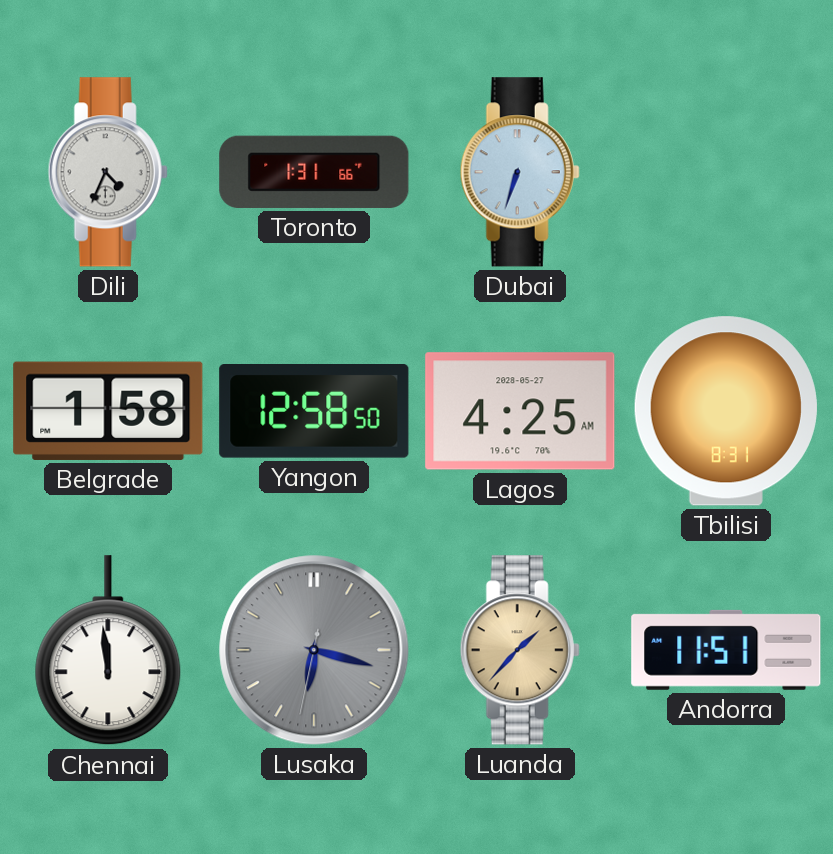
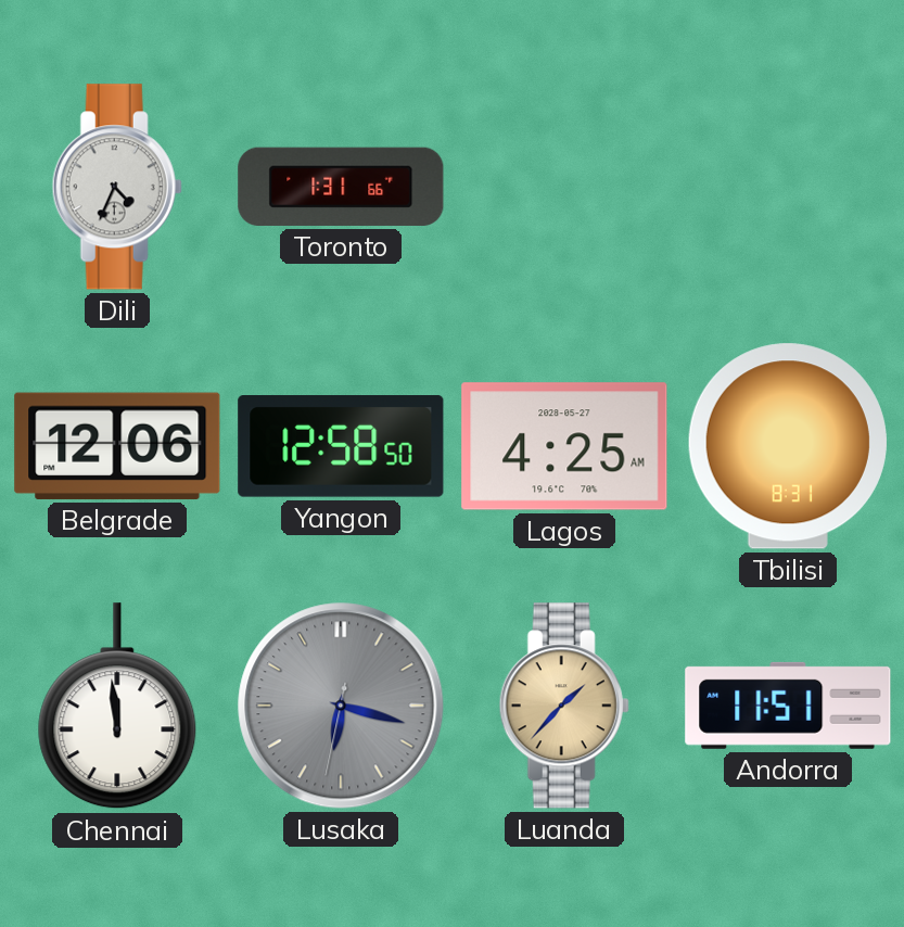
Dubai: 6:33 -> none
Belgrade: 1:58 -> 12:06
